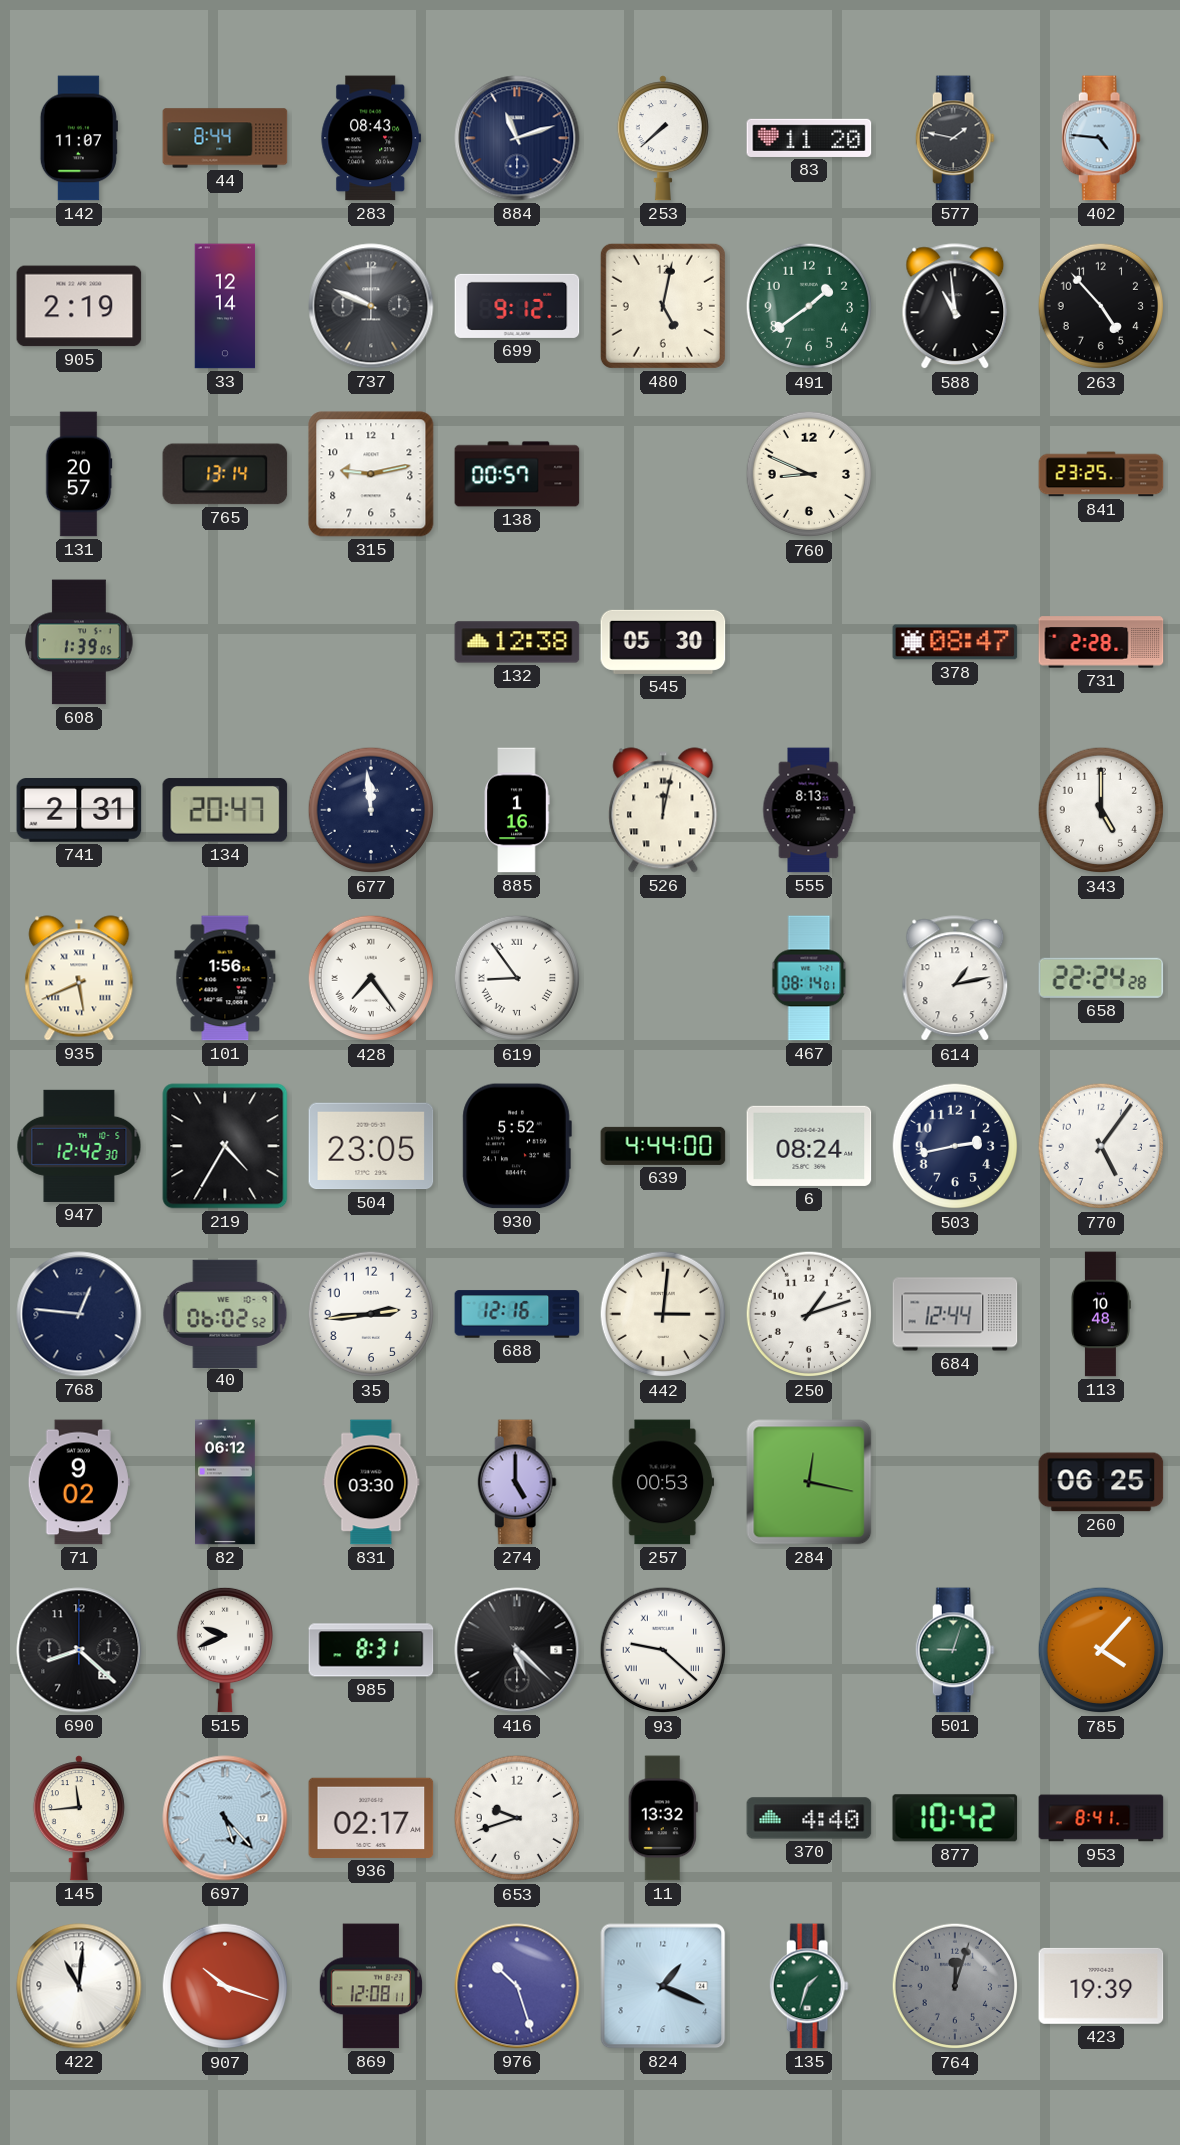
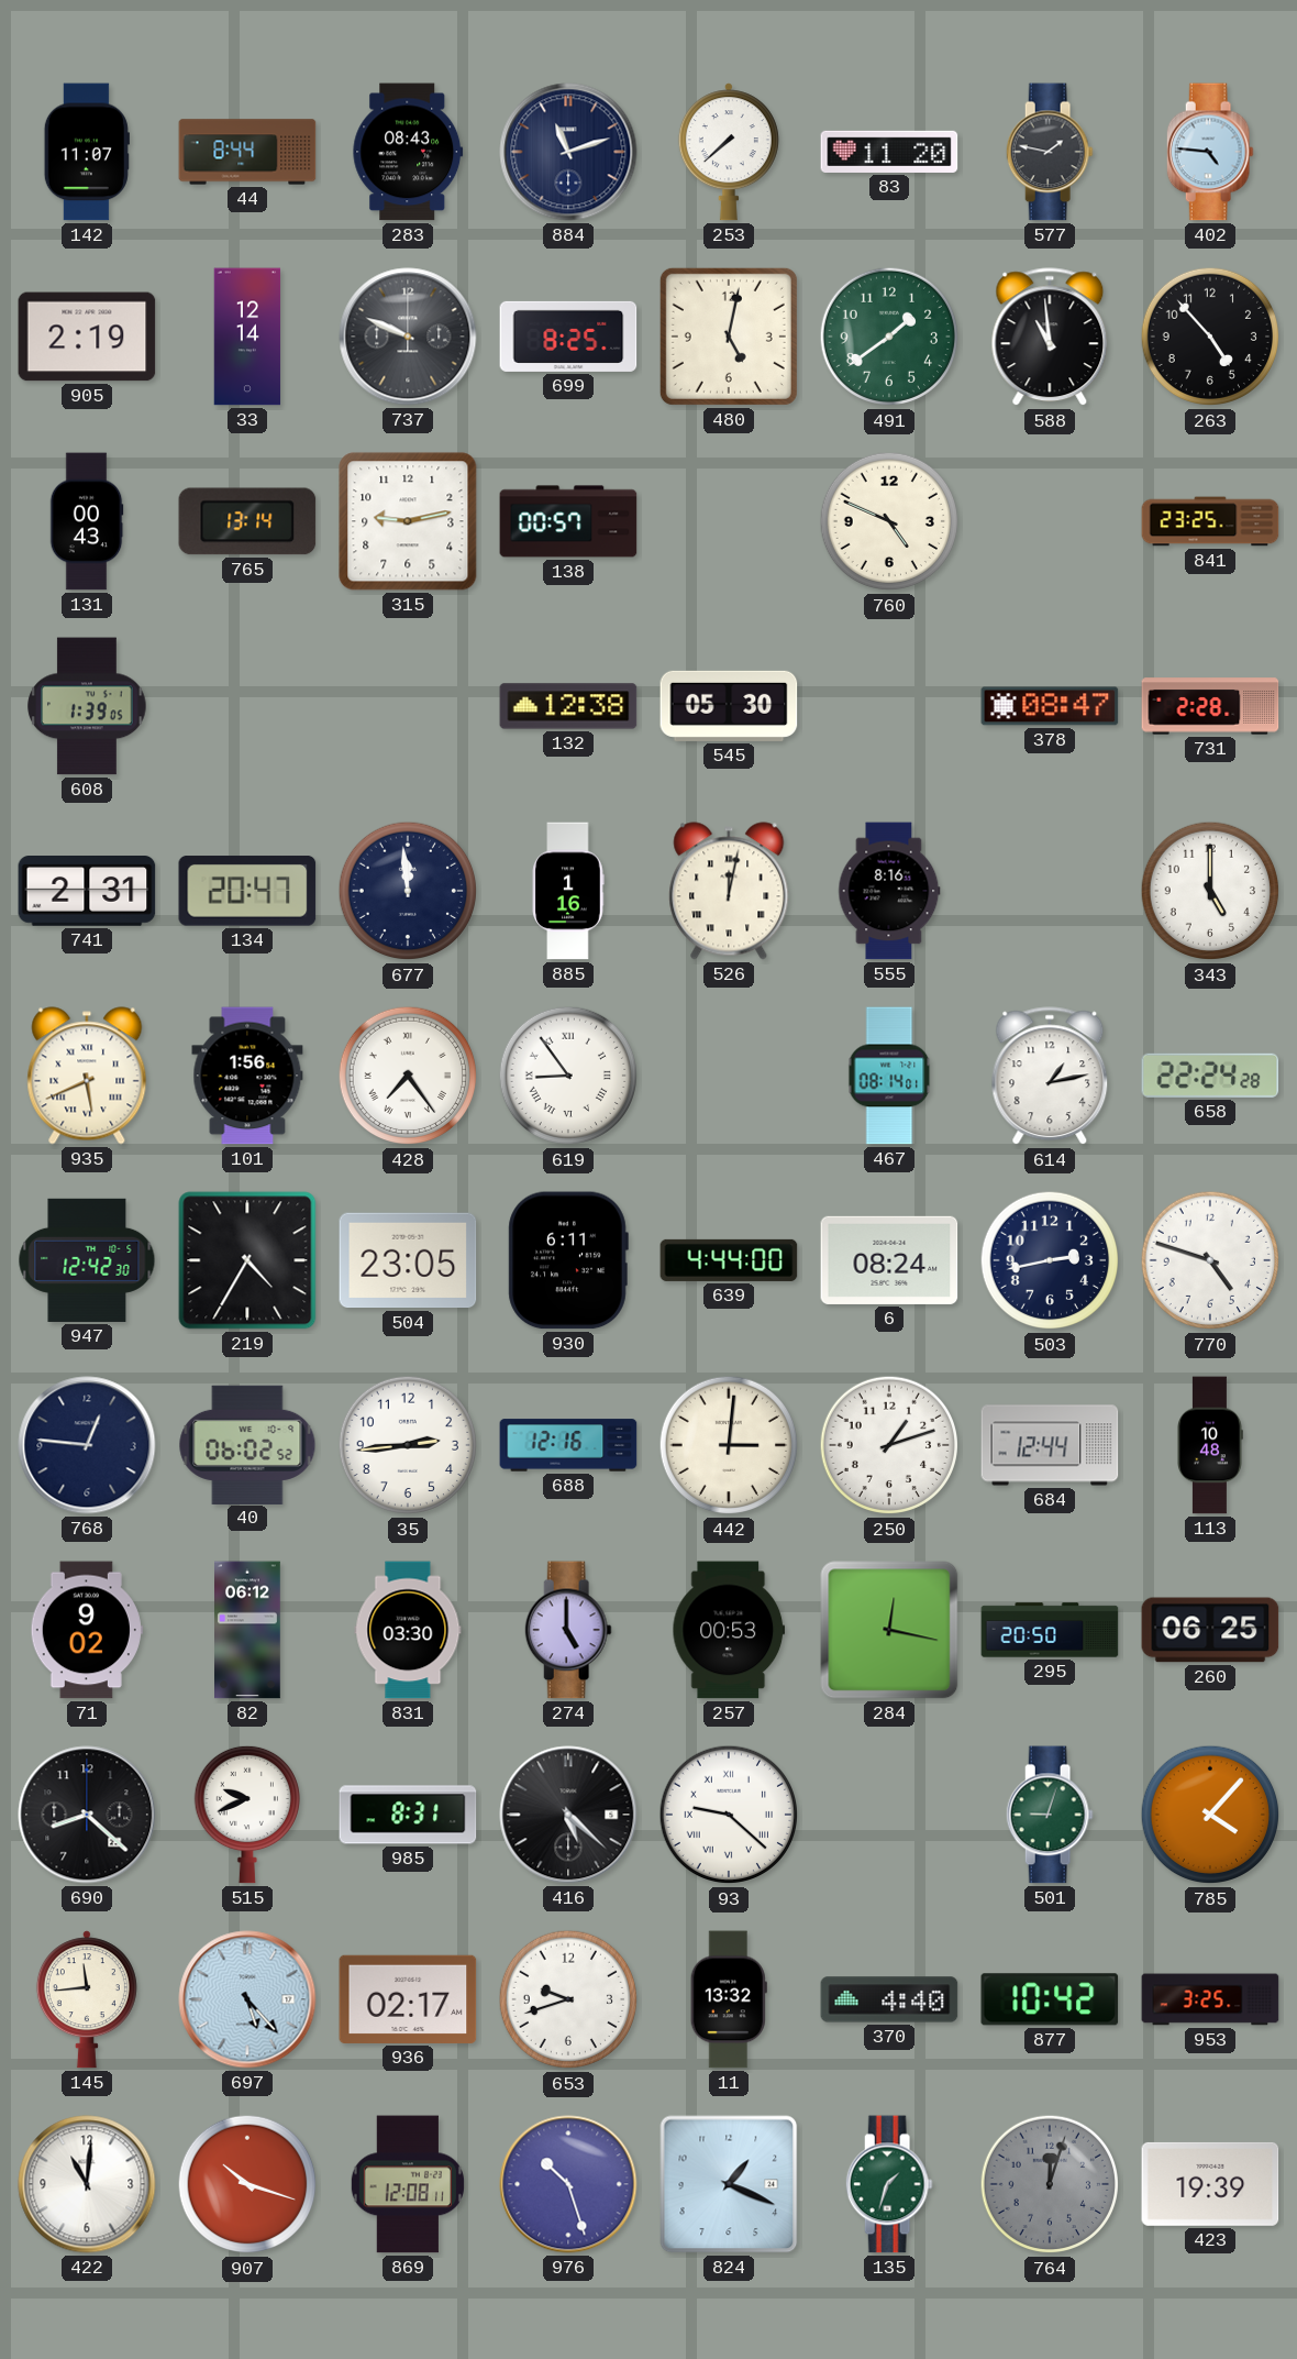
699: 9:12 -> 8:25
131: 20:57 -> 00:43
760: 8:49 -> 4:49
555: 8:13 -> 8:16
930: 5:52 -> 6:11
770: 5:06 -> 4:48
295: none -> 20:50
953: 8:41 -> 3:25
